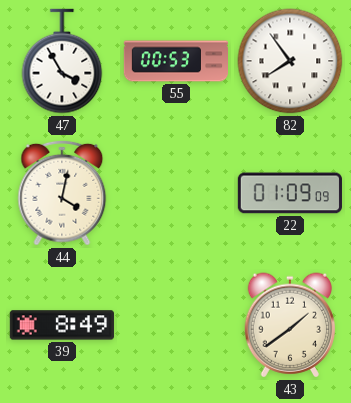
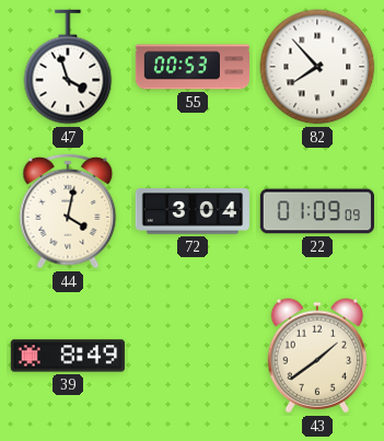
47: 3:55 -> 3:57
82: 7:54 -> 7:53
72: none -> 3:04
